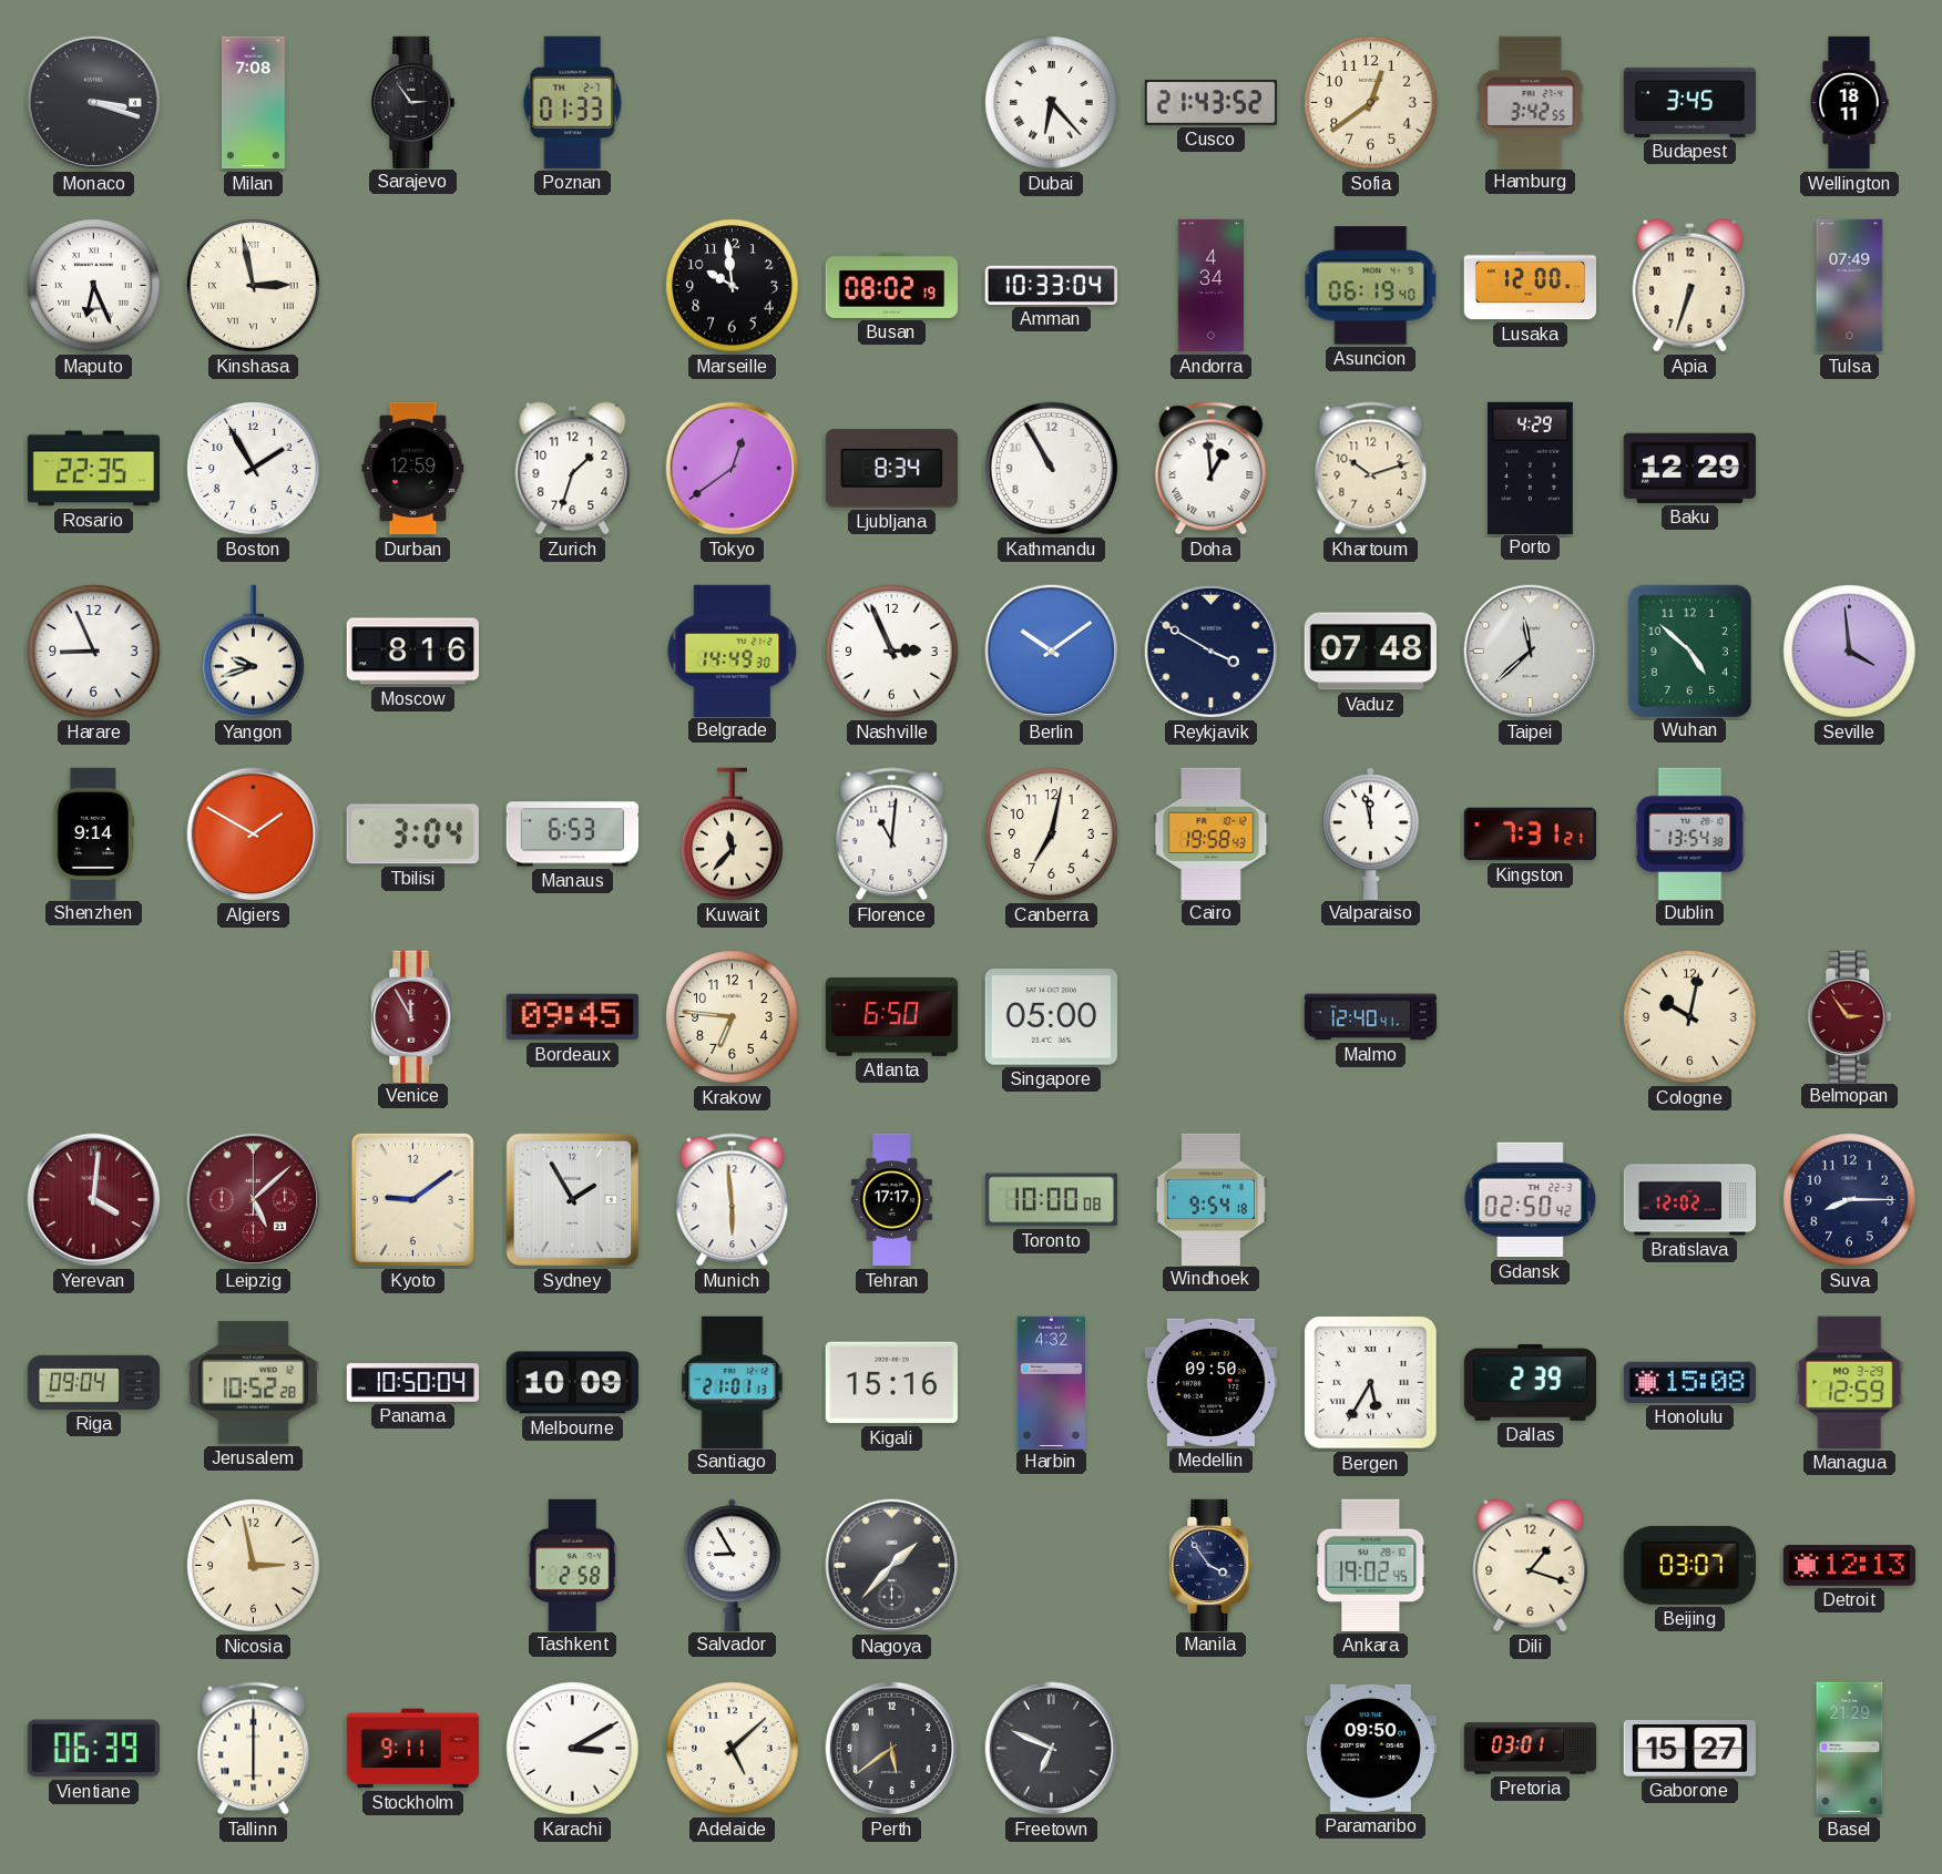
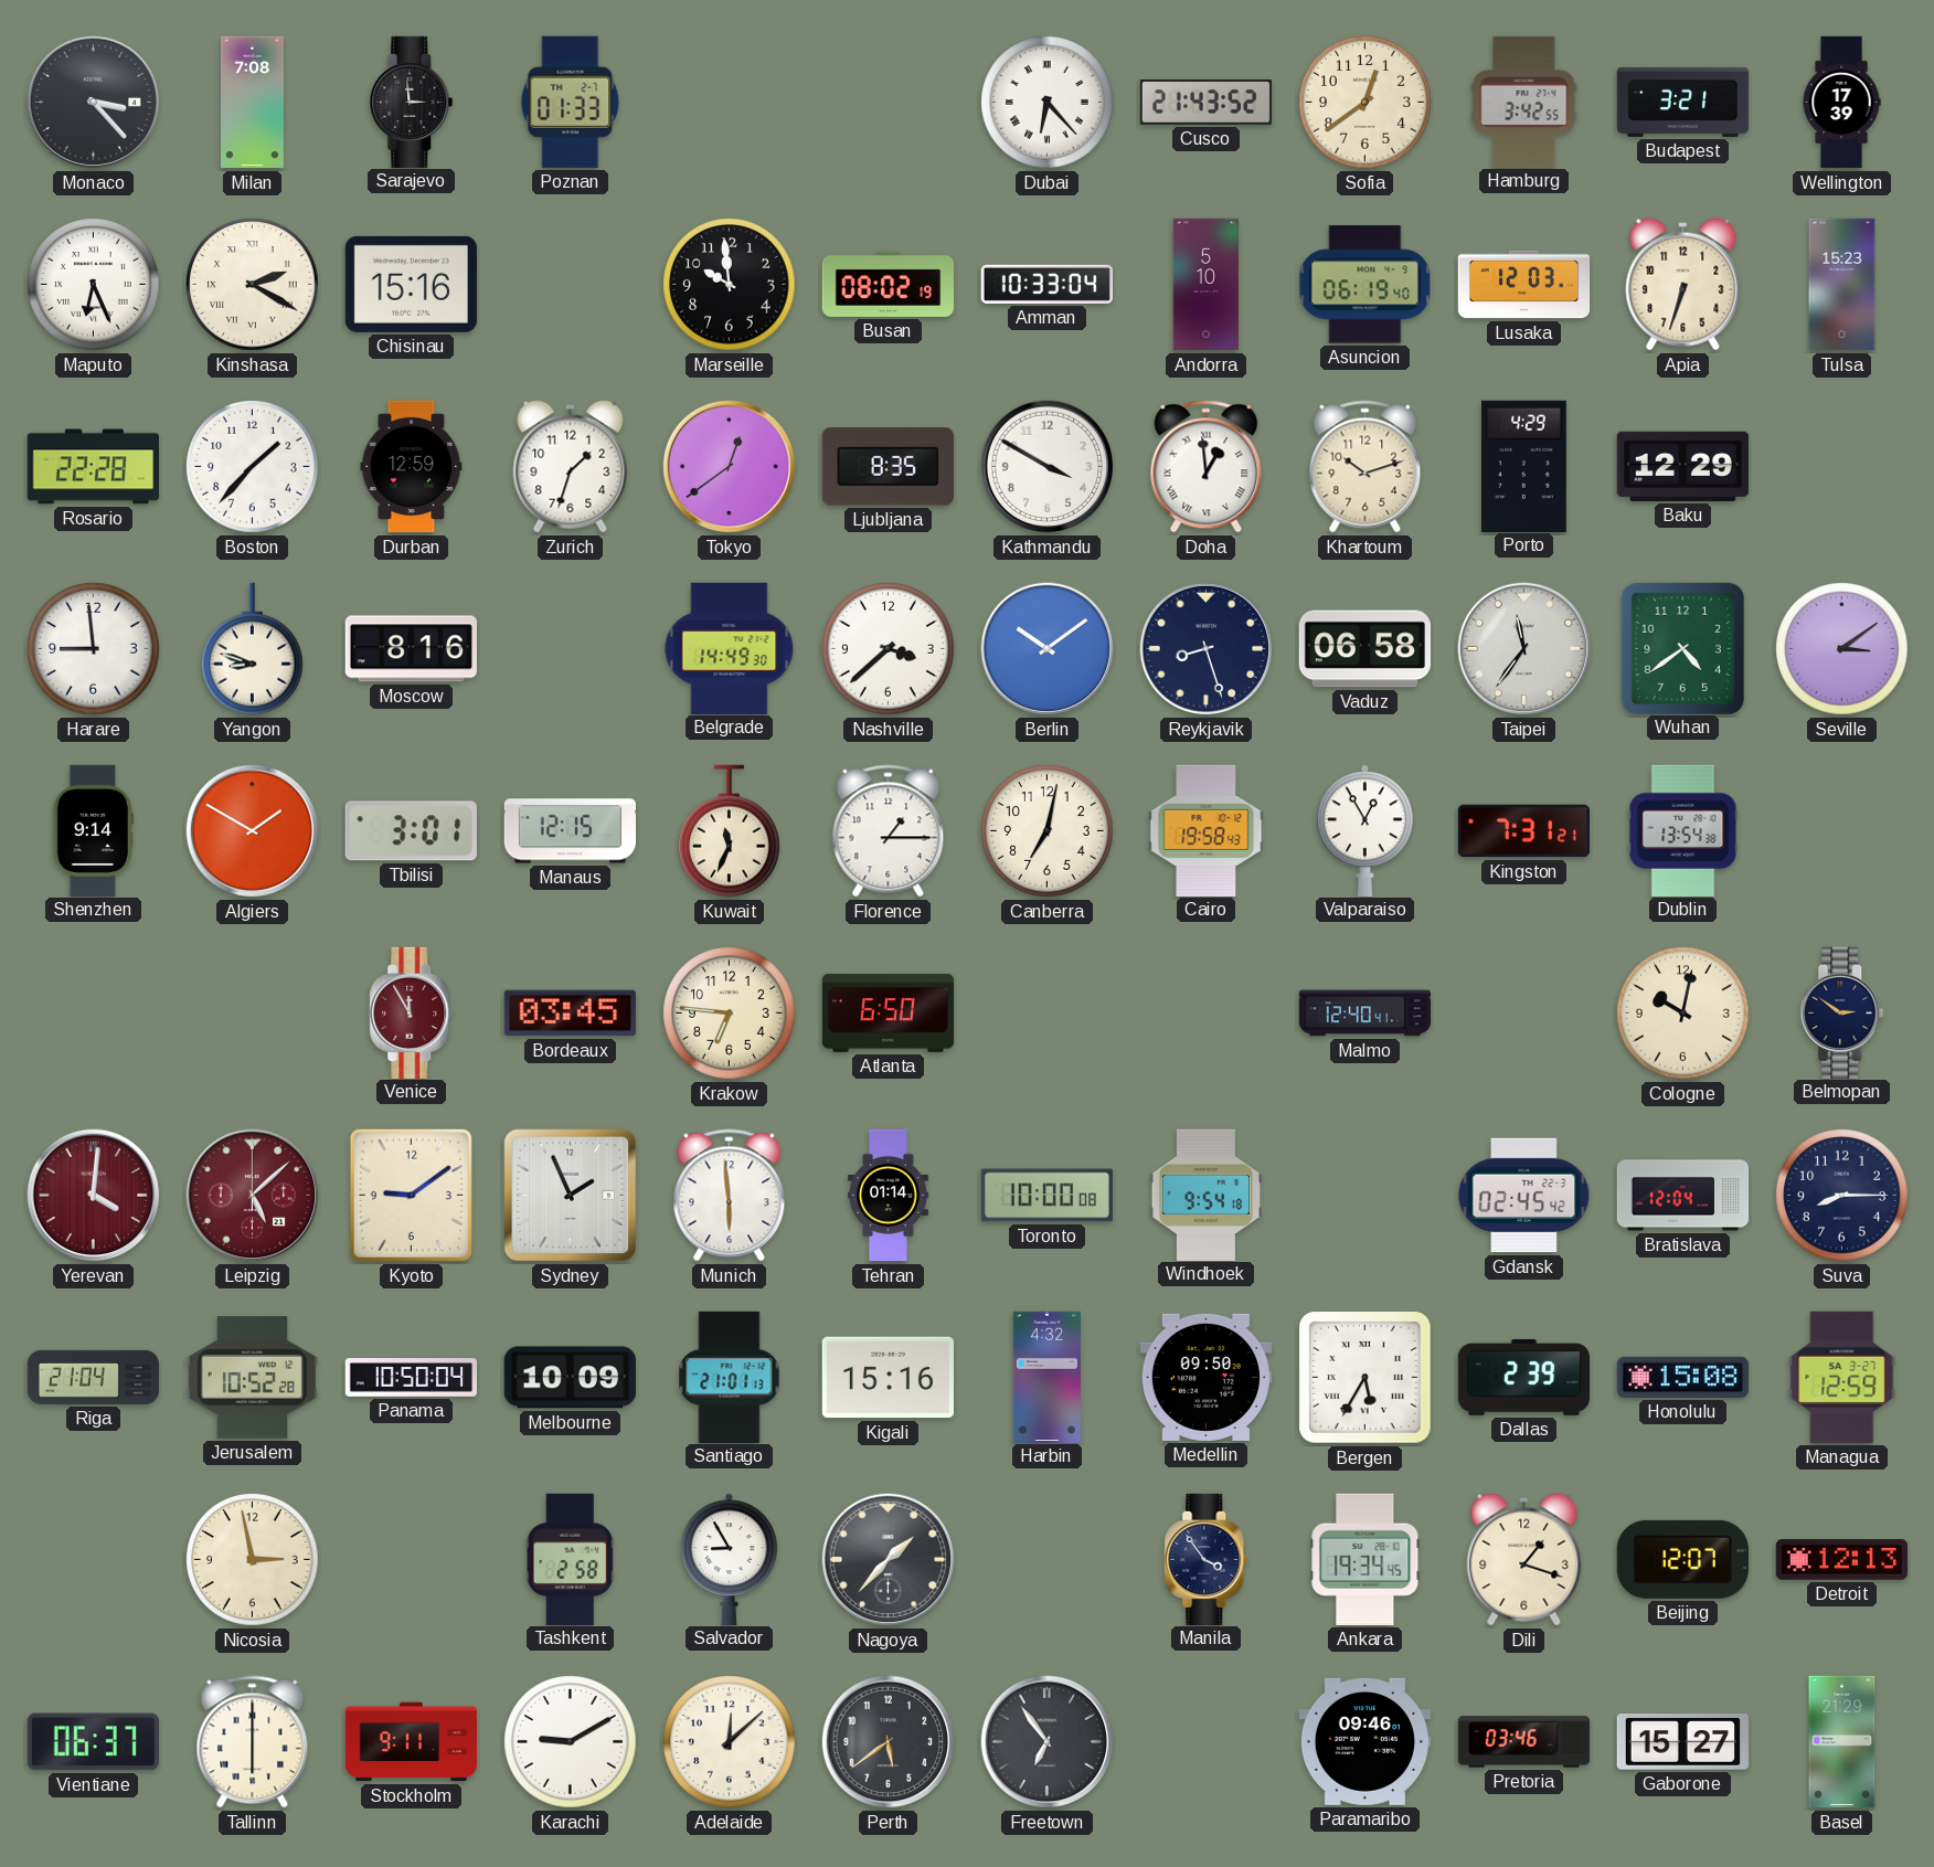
Monaco: 3:18 -> 3:23
Sarajevo: 2:54 -> 2:59
Budapest: 3:45 -> 3:21
Wellington: 18:11 -> 17:39
Kinshasa: 2:58 -> 2:20
Chisinau: none -> 15:16
Andorra: 4:34 -> 5:10
Lusaka: 12:00 -> 12:03
Tulsa: 07:49 -> 15:23
Rosario: 22:35 -> 22:28
Boston: 1:55 -> 1:37
Ljubljana: 8:34 -> 8:35
Kathmandu: 10:55 -> 3:50
Harare: 8:56 -> 8:59
Yangon: 9:42 -> 8:48
Nashville: 2:56 -> 3:38
Reykjavik: 3:50 -> 8:27
Vaduz: 07:48 -> 06:58
Taipei: 11:38 -> 11:36
Wuhan: 4:52 -> 4:39
Seville: 3:59 -> 3:09
Tbilisi: 3:04 -> 3:01
Manaus: 6:53 -> 12:15
Kuwait: 11:37 -> 11:34
Florence: 11:01 -> 1:15
Valparaiso: 11:58 -> 12:55
Bordeaux: 09:45 -> 03:45
Singapore: 05:00 -> none
Belmopan: 2:54 -> 2:51
Belmopan dial: burgundy -> navy
Sydney: 1:55 -> 1:56
Tehran: 17:17 -> 01:14
Gdansk: 02:50 -> 02:45
Bratislava: 12:02 -> 12:04
Riga: 09:04 -> 21:04
Managua date: MO 3-29 -> SA 3-27
Ankara: 19:02 -> 19:34
Beijing: 03:07 -> 12:07
Vientiane: 06:39 -> 06:37
Karachi: 3:10 -> 9:10
Adelaide: 5:08 -> 12:08
Freetown: 6:49 -> 6:54
Paramaribo: 09:50 -> 09:46
Pretoria: 03:01 -> 03:46
